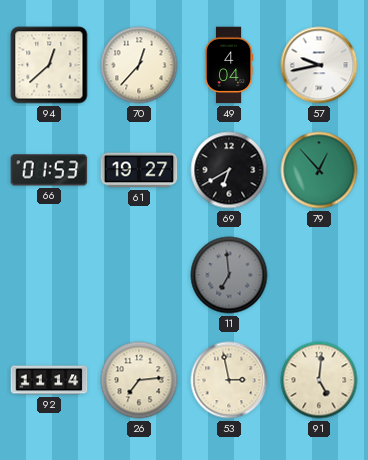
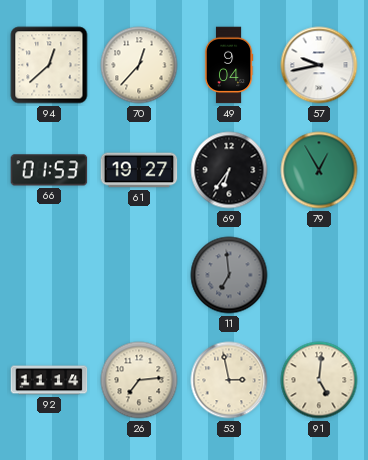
49: 4:04 -> 9:04
69: 6:40 -> 6:36
79: 12:53 -> 12:55
